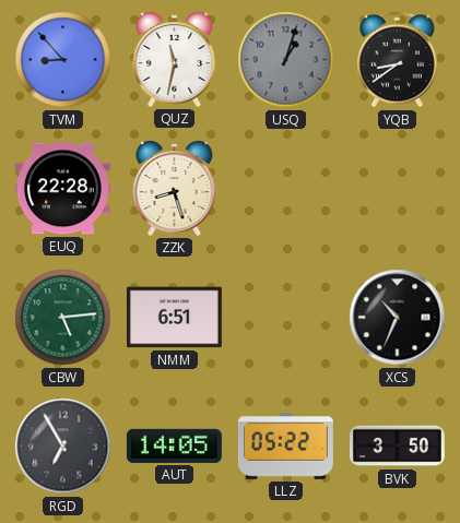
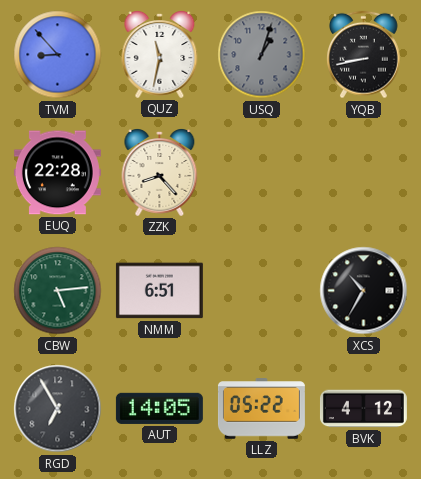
YQB: 8:39 -> 8:43
ZZK: 8:27 -> 8:23
XCS: 10:34 -> 10:35
BVK: 3:50 -> 4:12
